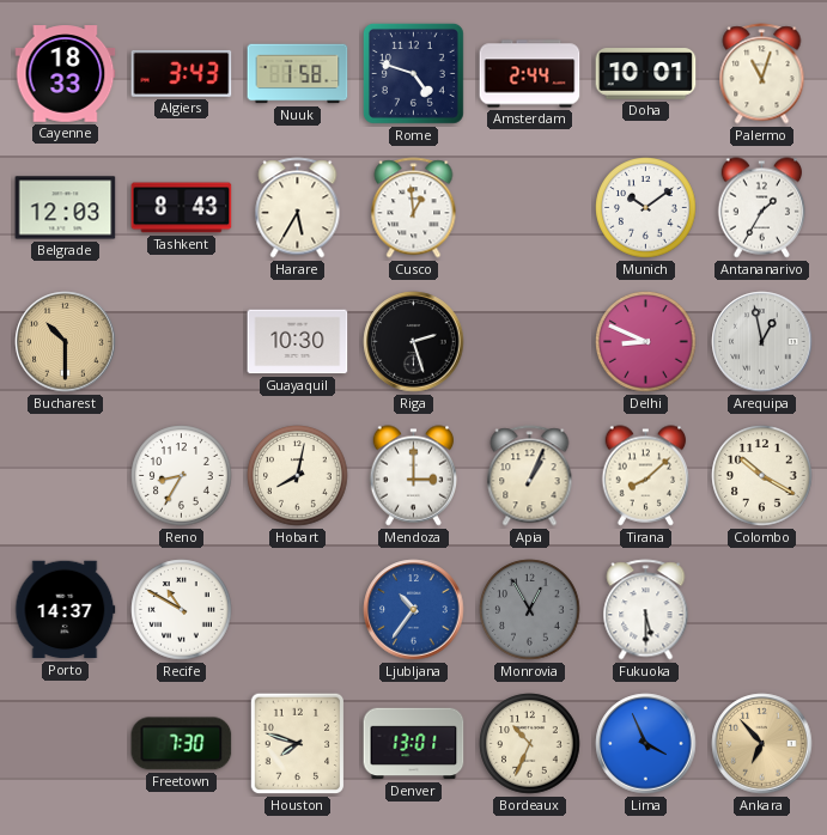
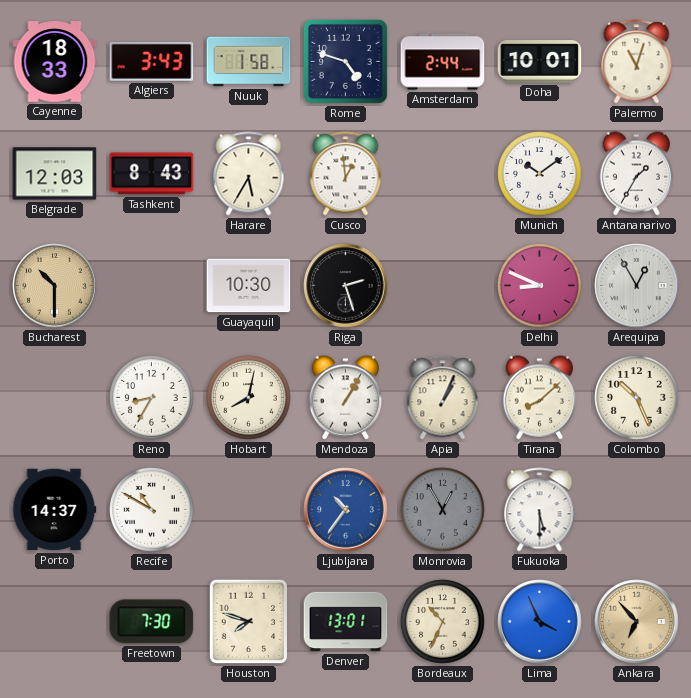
Arequipa: 12:58 -> 12:55
Mendoza: 3:00 -> 1:05
Colombo: 10:20 -> 10:26
